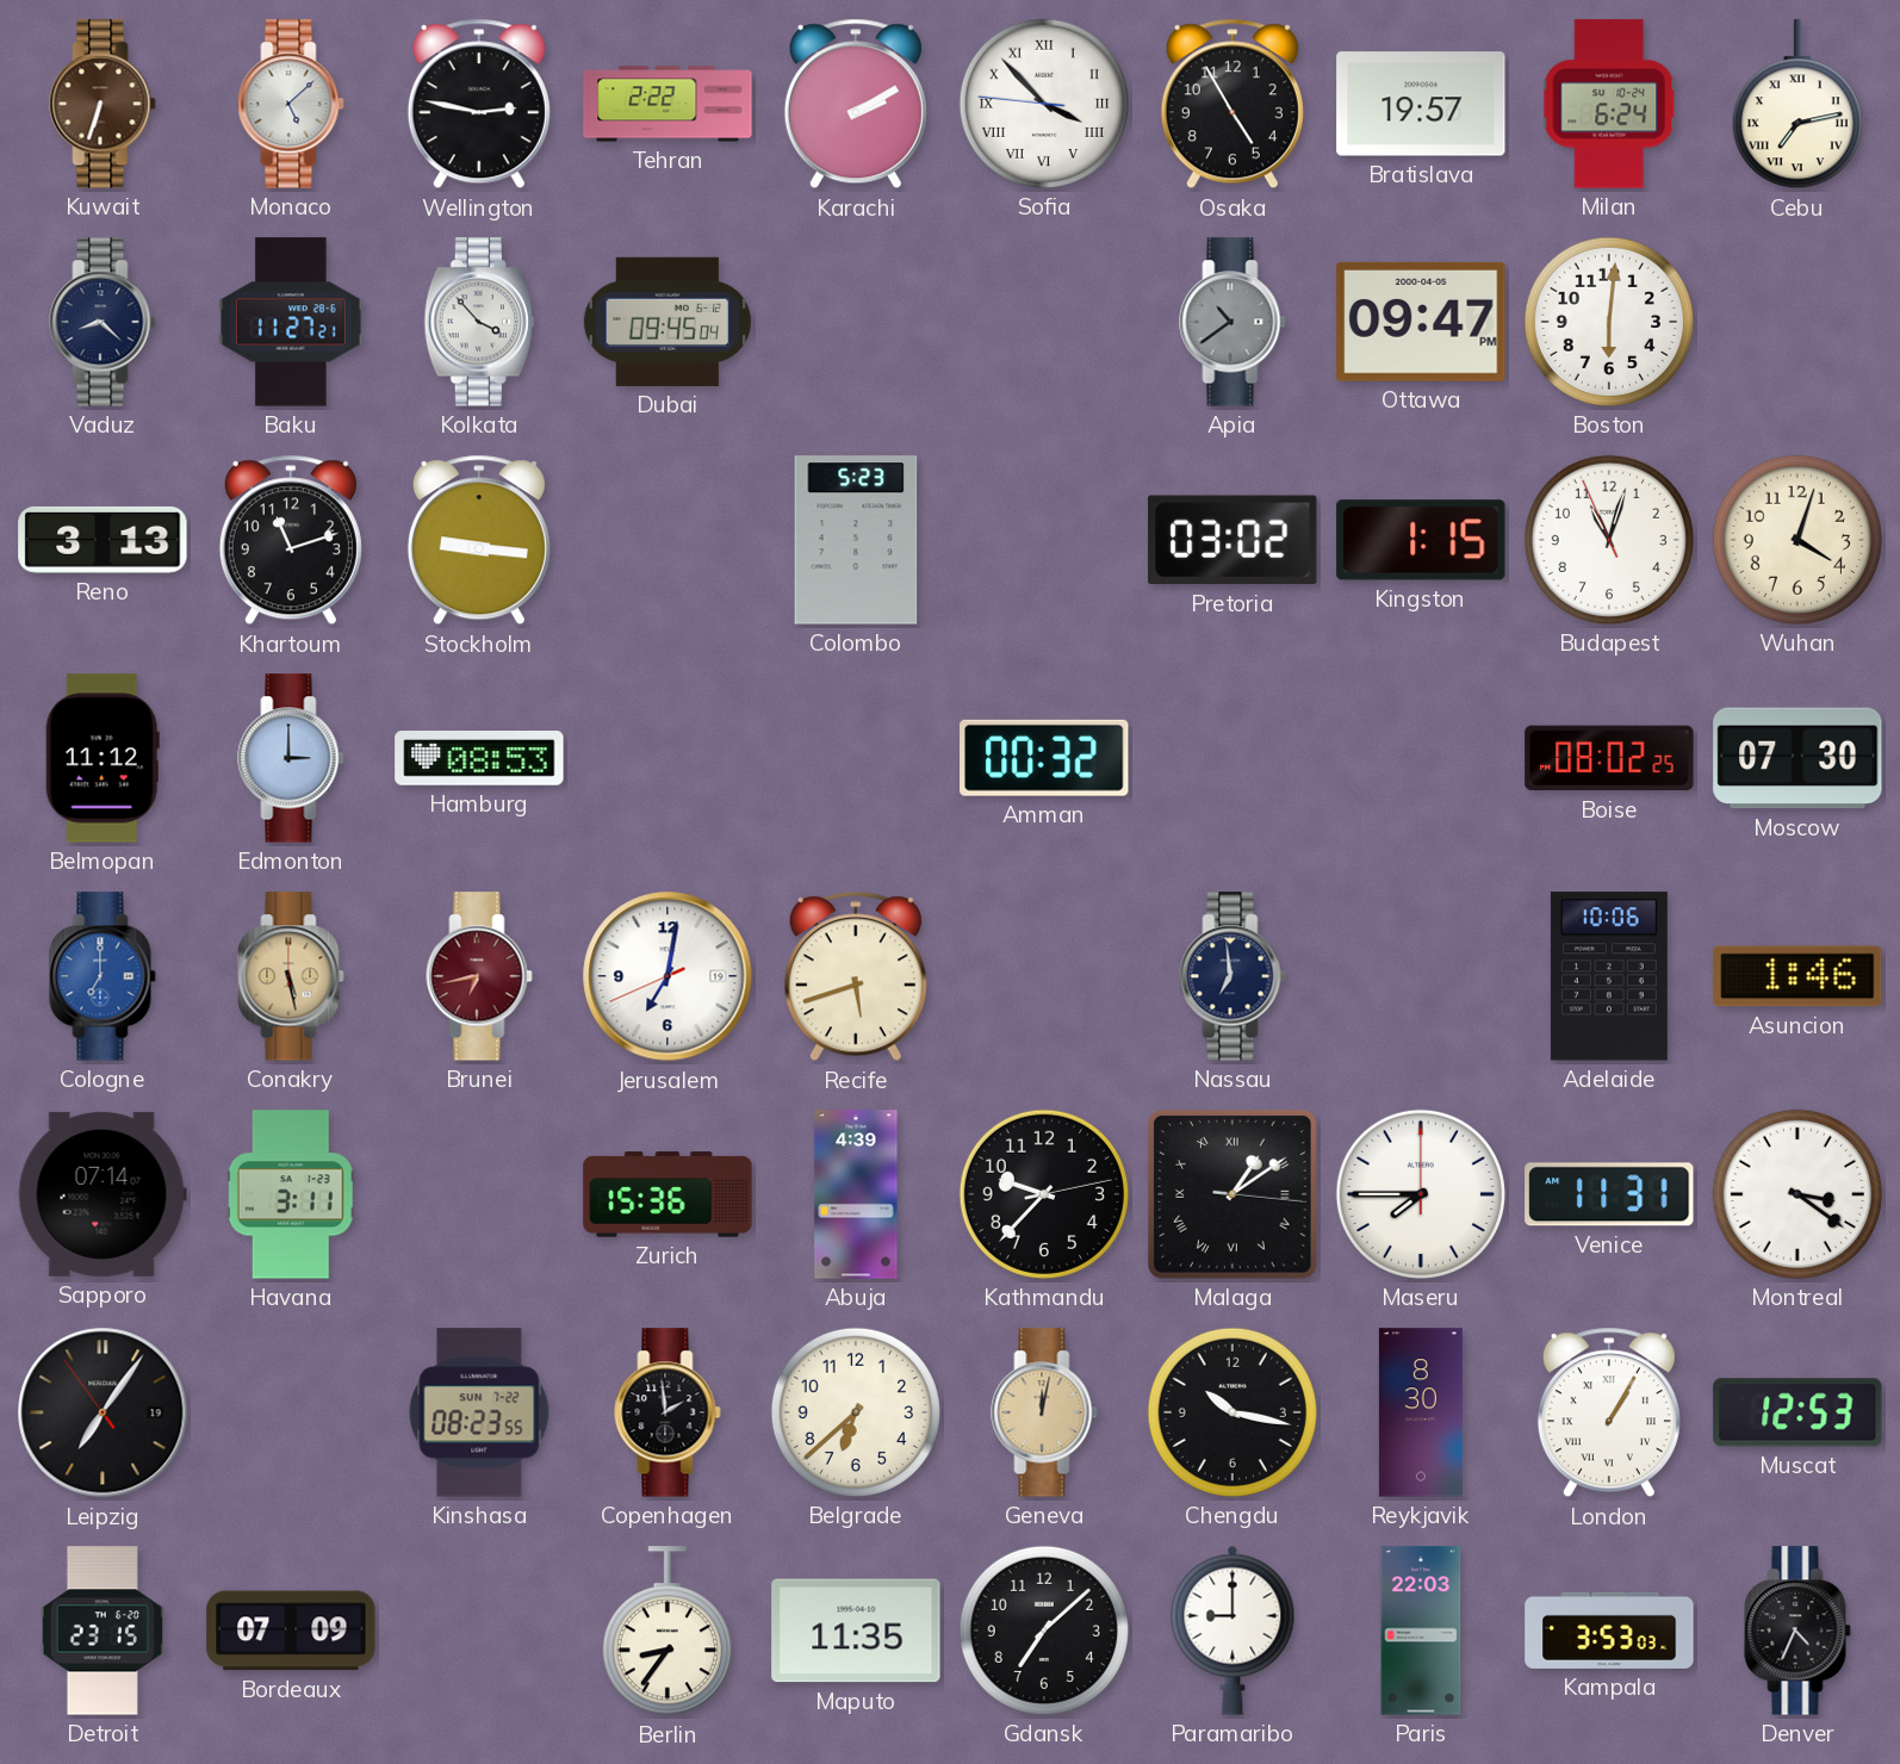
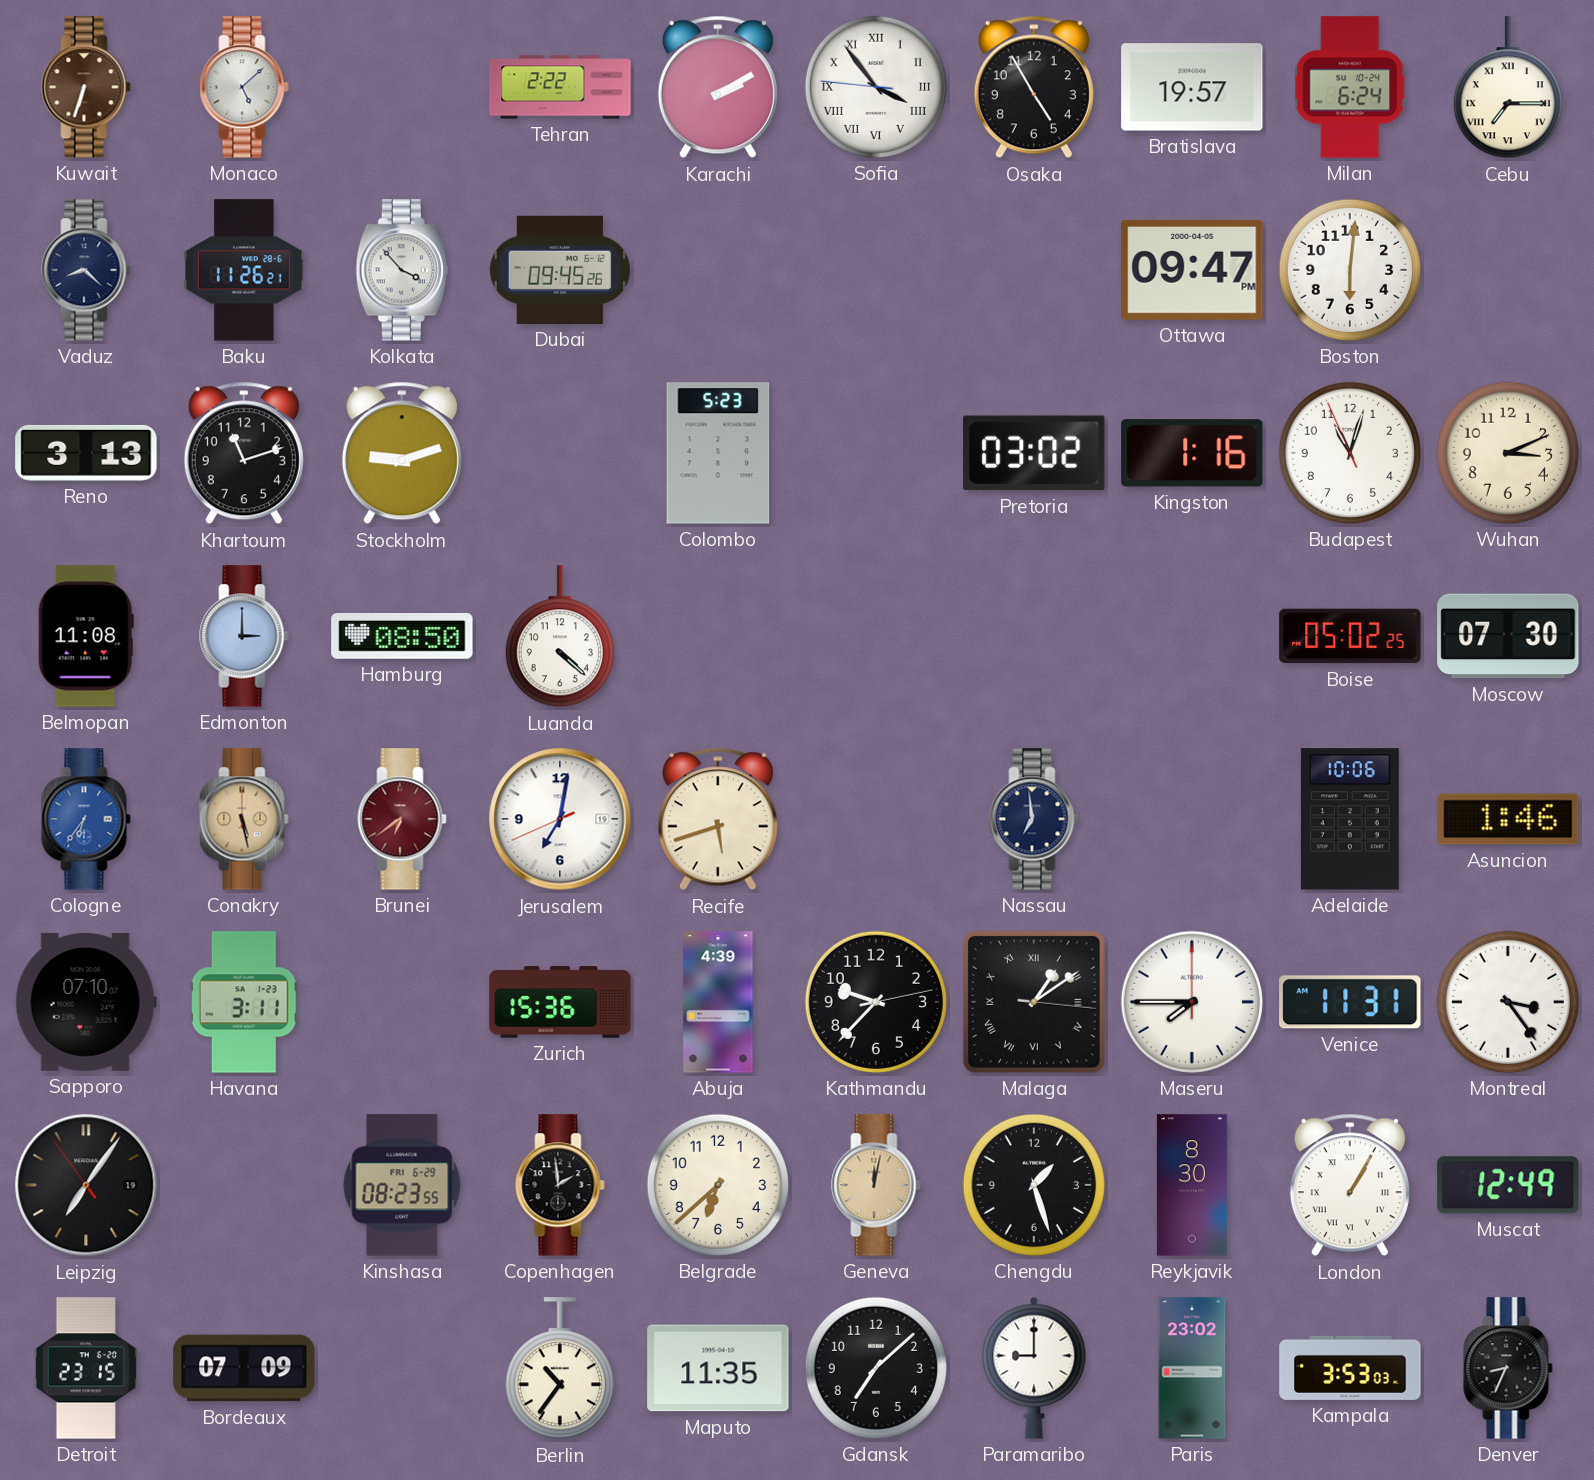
Wellington: 2:47 -> none
Sofia: 3:52 -> 3:53
Cebu: 7:13 -> 7:15
Baku: 11:27 -> 11:26
Dubai: 09:45:04 -> 09:45:26
Apia: 10:39 -> none
Stockholm: 9:16 -> 9:12
Kingston: 1:15 -> 1:16
Wuhan: 4:03 -> 3:11
Belmopan: 11:12 -> 11:08
Hamburg: 08:53 -> 08:50
Luanda: none -> 4:22
Amman: 00:32 -> none
Boise: 08:02 -> 05:02
Cologne: 7:00 -> 6:36
Brunei: 6:43 -> 6:39
Sapporo: 07:14 -> 07:10
Montreal: 3:21 -> 3:24
Kinshasa date: SUN 7-22 -> FRI 6-29
Chengdu: 10:17 -> 1:27
Muscat: 12:53 -> 12:49
Berlin: 8:36 -> 10:36
Paris: 22:03 -> 23:02
Denver: 4:34 -> 8:34
